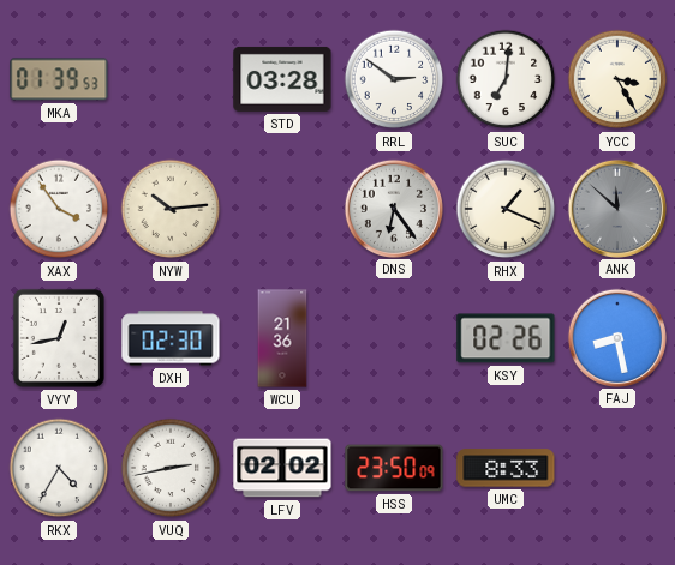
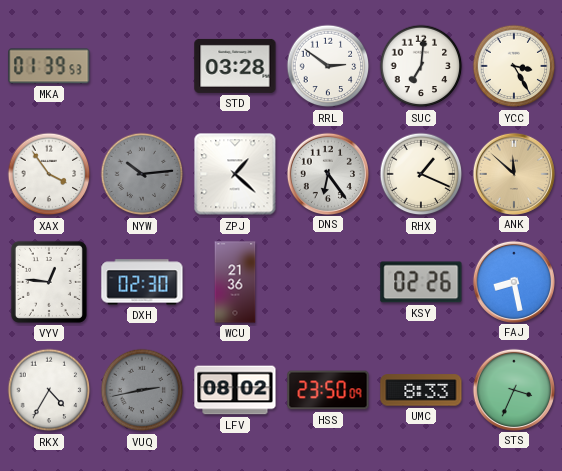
NYW dial: cream -> grey
ZPJ: none -> 1:22
ANK dial: grey -> champagne
VYV: 12:43 -> 12:46
VUQ dial: white -> grey
LFV: 02:02 -> 08:02
STS: none -> 3:34
